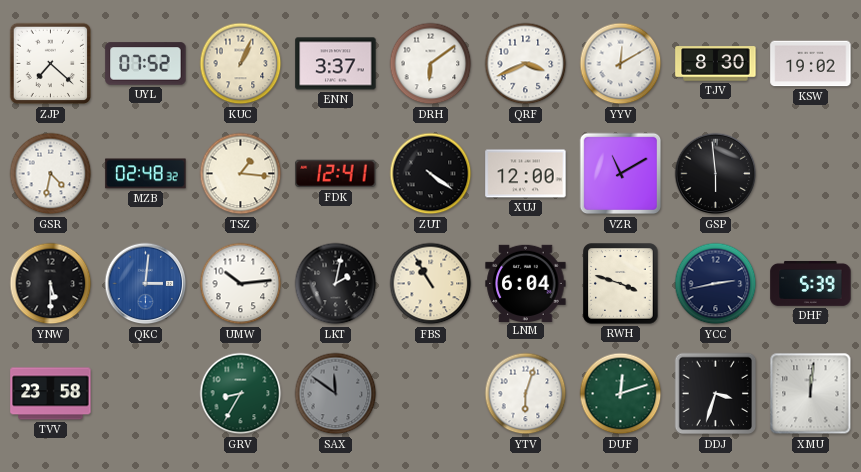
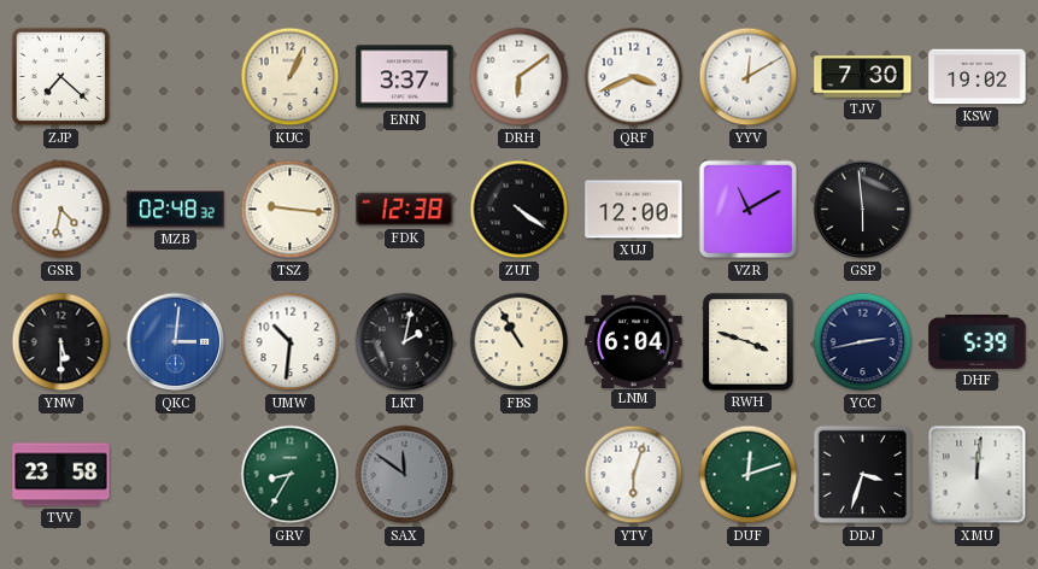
UYL: 07:52 -> none
TJV: 8:30 -> 7:30
TSZ: 1:16 -> 9:16
FDK: 12:41 -> 12:38
UMW: 10:14 -> 10:31
